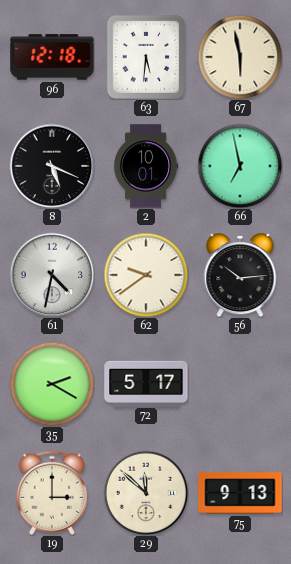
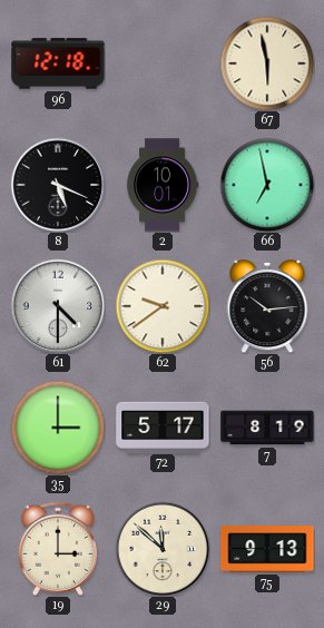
63: 5:31 -> none
61: 4:32 -> 4:30
35: 2:20 -> 3:00
7: none -> 8:19
